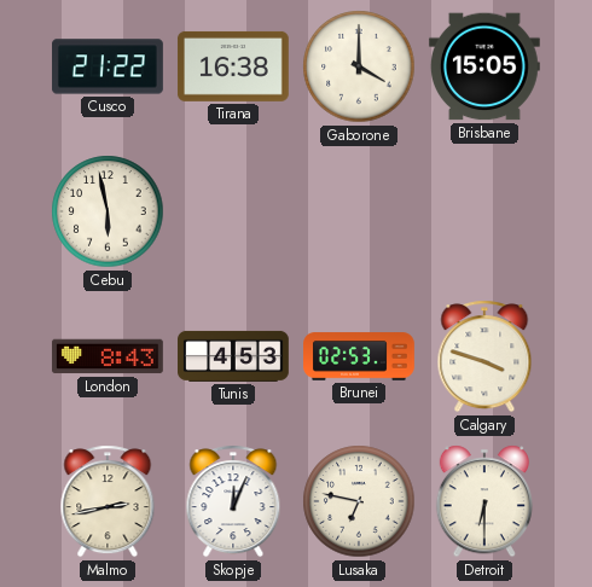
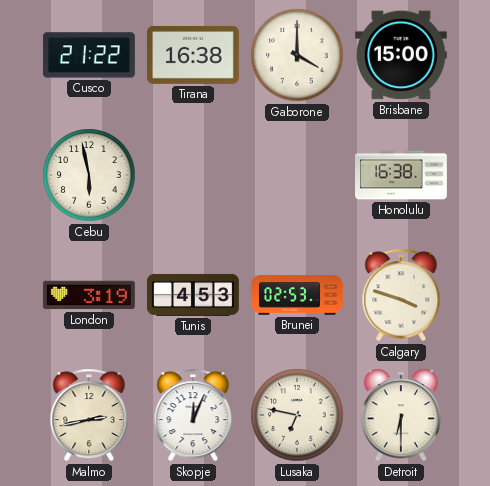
Brisbane: 15:05 -> 15:00
Honolulu: none -> 16:38
London: 8:43 -> 3:19
